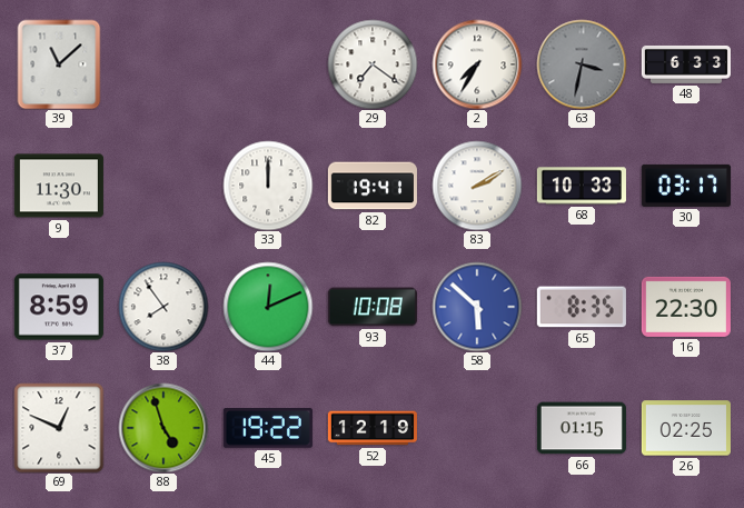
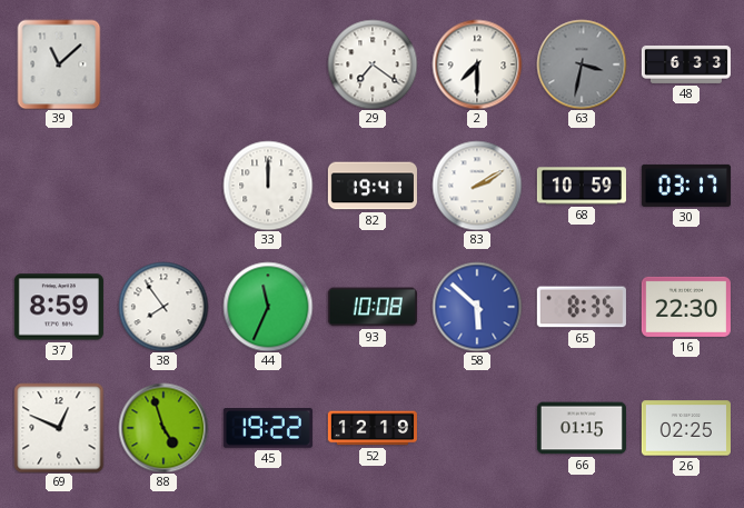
2: 7:35 -> 7:30
9: 11:30 -> none
68: 10:33 -> 10:59
44: 12:11 -> 11:34
